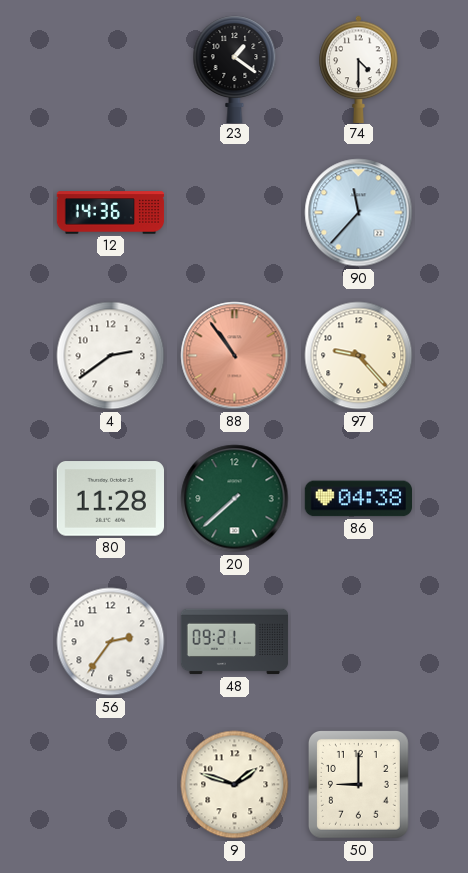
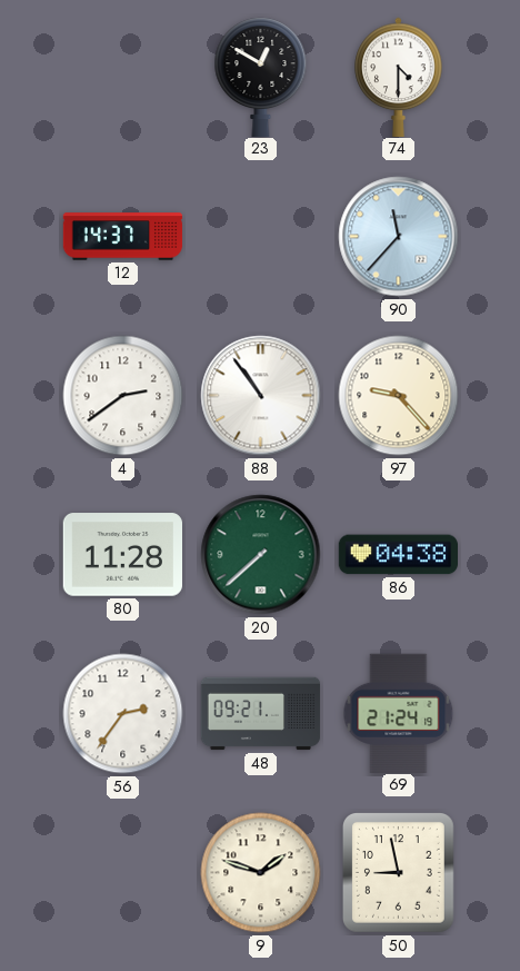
23: 1:21 -> 12:50
12: 14:36 -> 14:37
88 dial: salmon -> white
69: none -> 21:24
50: 9:00 -> 8:58
